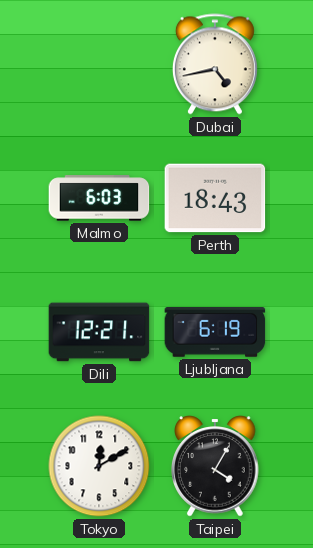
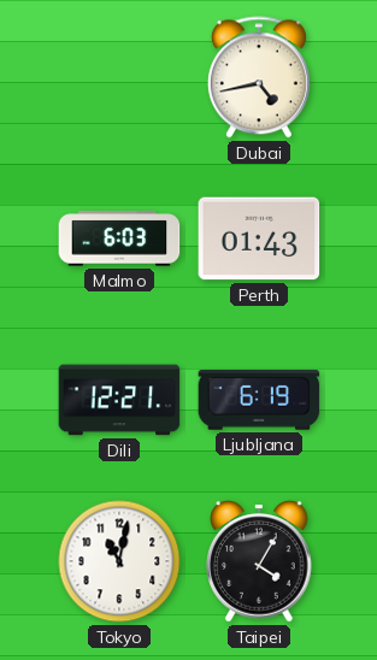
Perth: 18:43 -> 01:43
Tokyo: 12:10 -> 11:02
